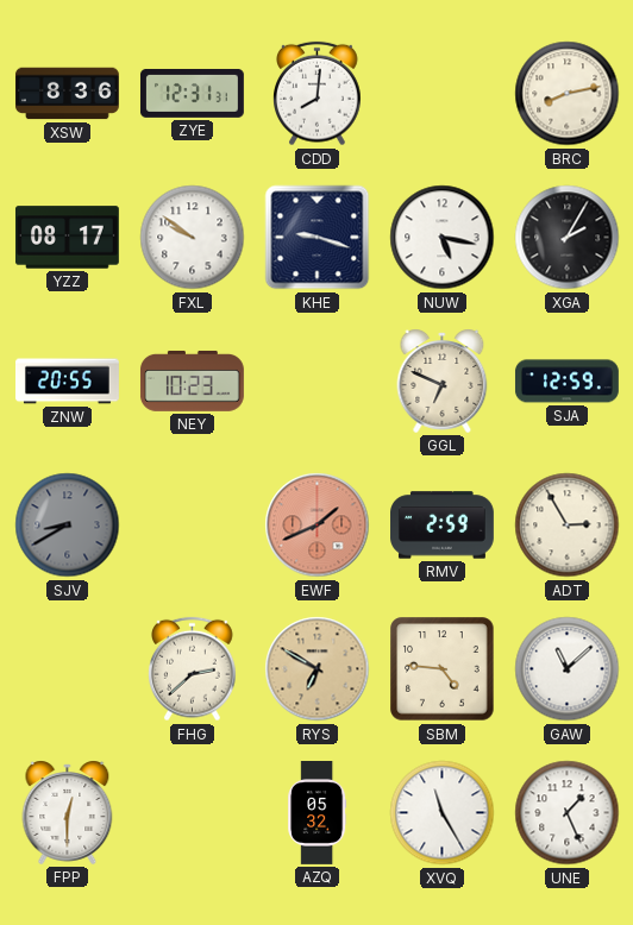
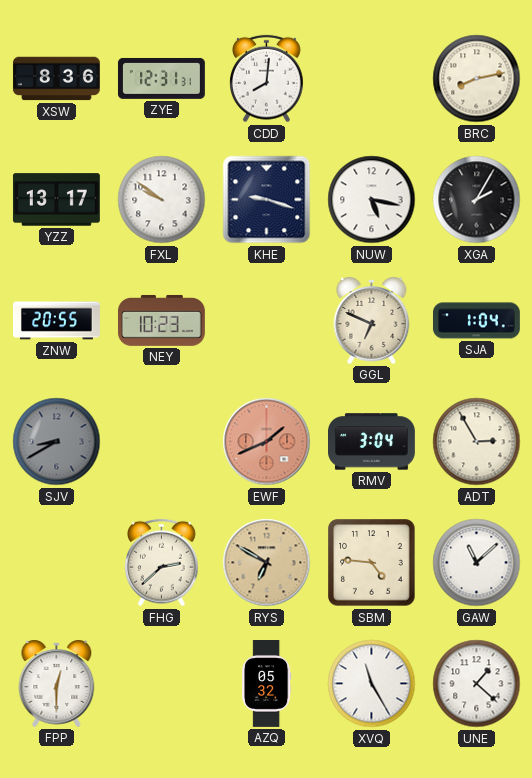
YZZ: 08:17 -> 13:17
SJA: 12:59 -> 1:04
RMV: 2:59 -> 3:04
UNE: 1:26 -> 1:22
